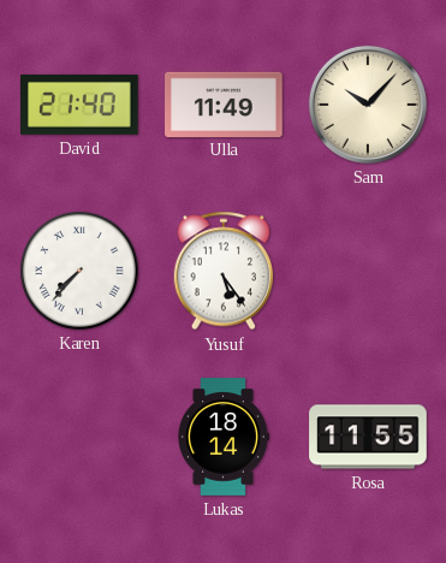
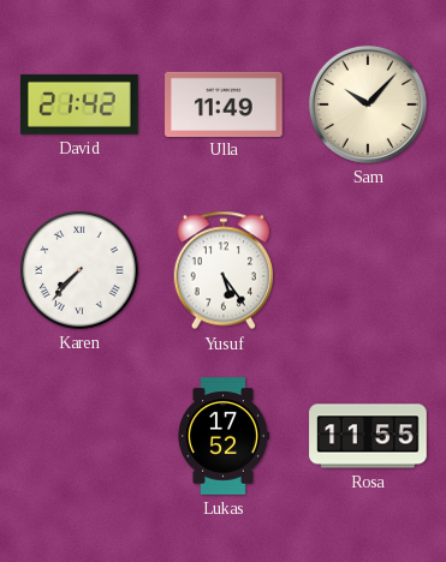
David: 21:40 -> 21:42
Lukas: 18:14 -> 17:52
